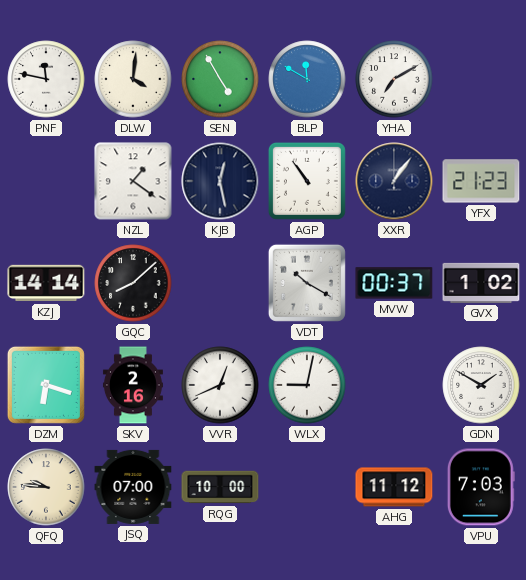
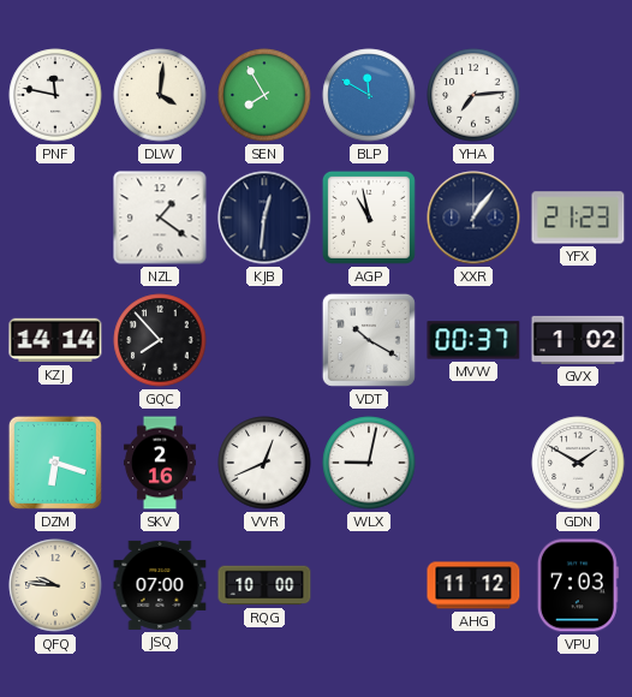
SEN: 4:55 -> 7:55
YHA: 7:10 -> 7:14
KJB: 12:28 -> 12:31
AGP: 10:54 -> 10:58
GQC: 8:08 -> 7:53
